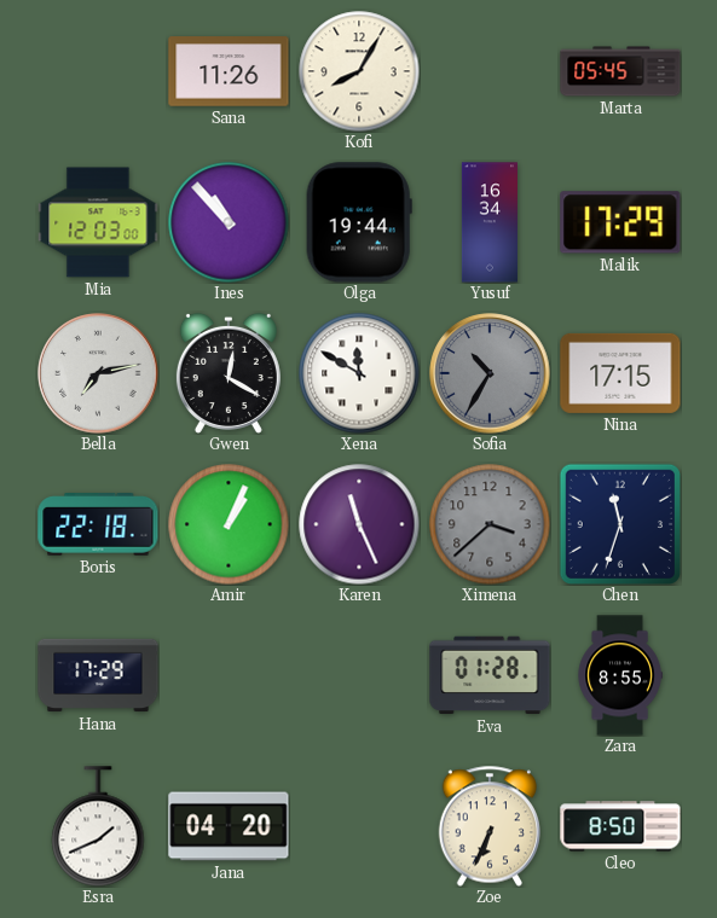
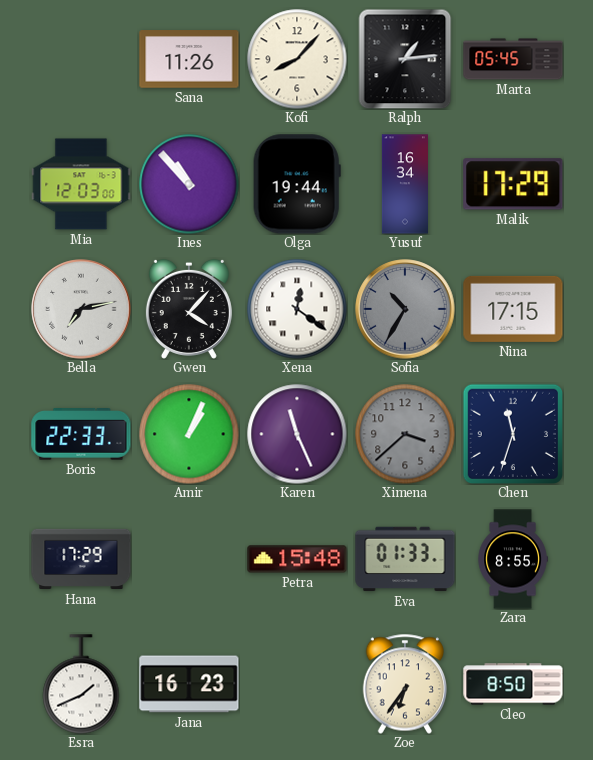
Kofi: 8:05 -> 8:07
Ralph: none -> 1:14
Gwen: 12:20 -> 4:07
Xena: 11:50 -> 12:21
Boris: 22:18 -> 22:33
Petra: none -> 15:48
Eva: 01:28 -> 01:33
Jana: 04:20 -> 16:23
Zoe: 6:34 -> 6:36
